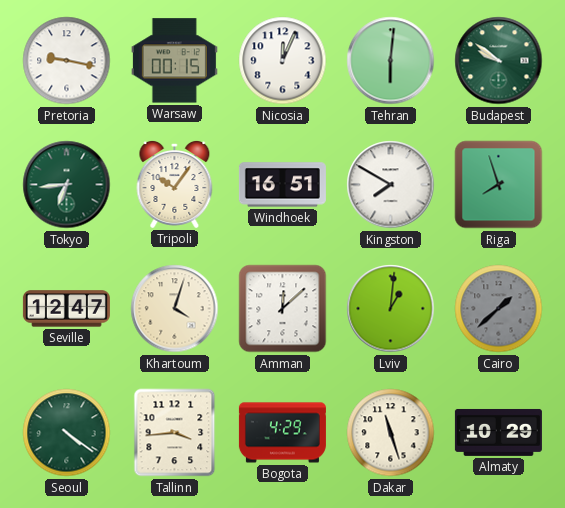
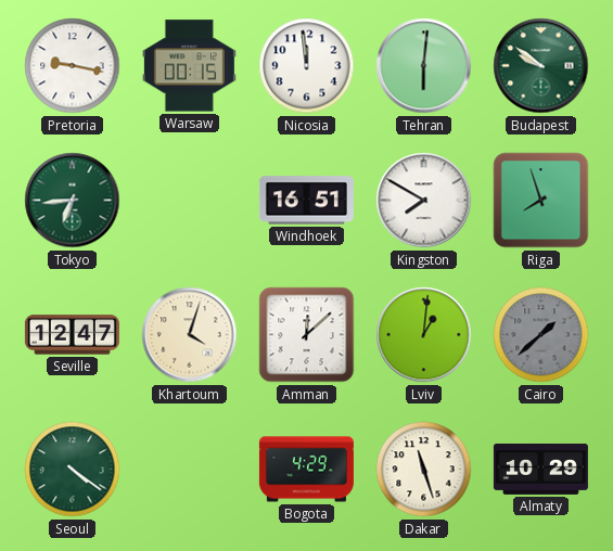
Nicosia: 12:04 -> 11:59
Tripoli: 10:06 -> none
Tallinn: 3:44 -> none
